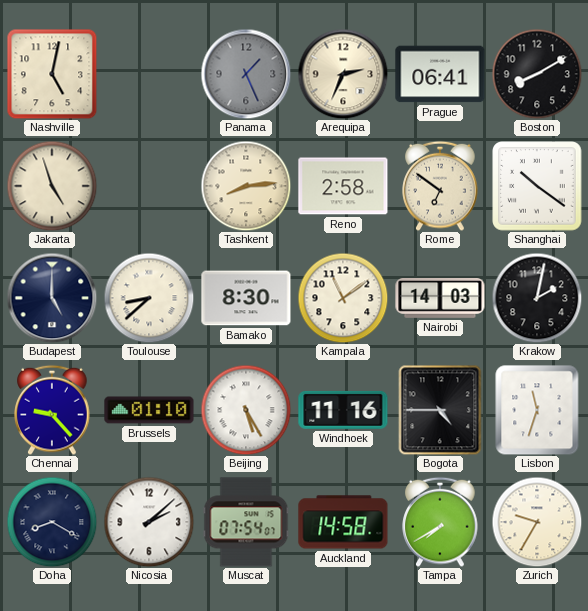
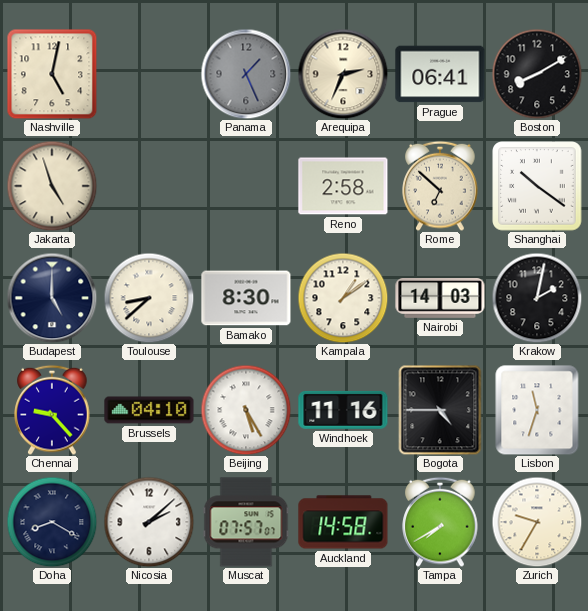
Tashkent: 8:14 -> none
Rome: 6:51 -> 6:52
Kampala: 11:09 -> 1:09
Brussels: 01:10 -> 04:10
Muscat: 07:54 -> 07:57
